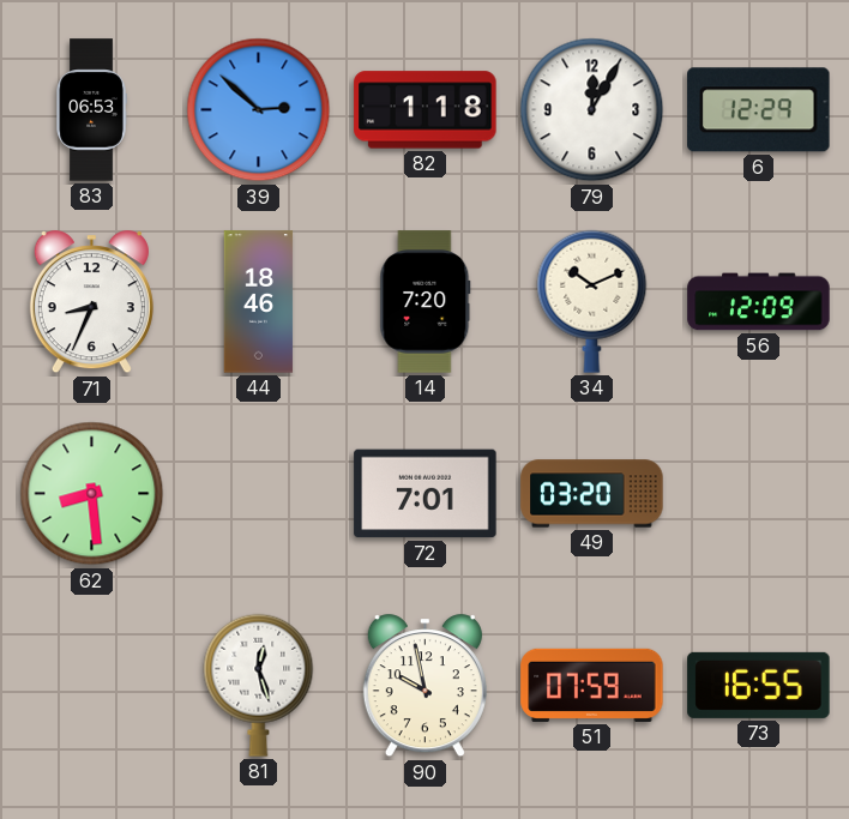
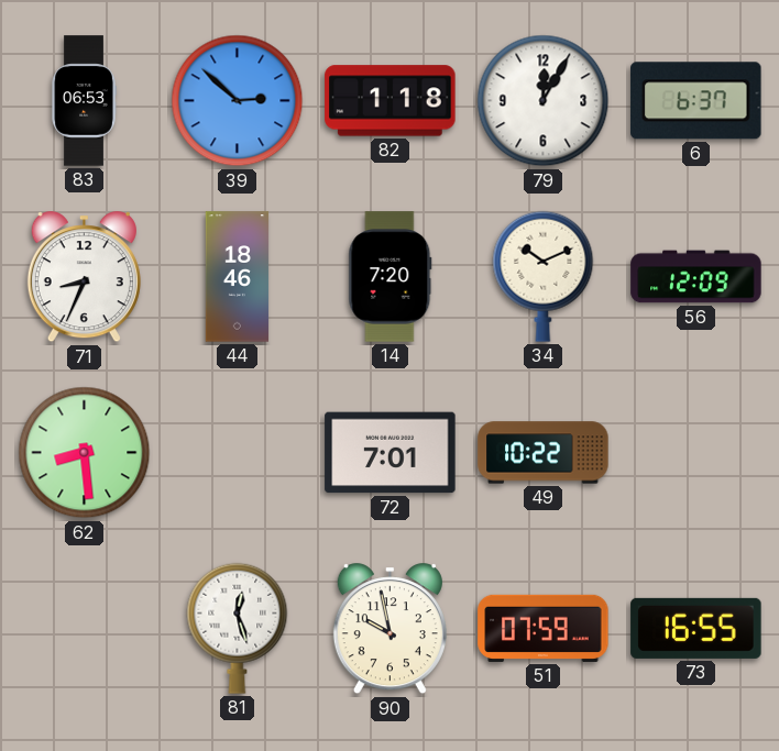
6: 12:29 -> 6:37
49: 03:20 -> 10:22
